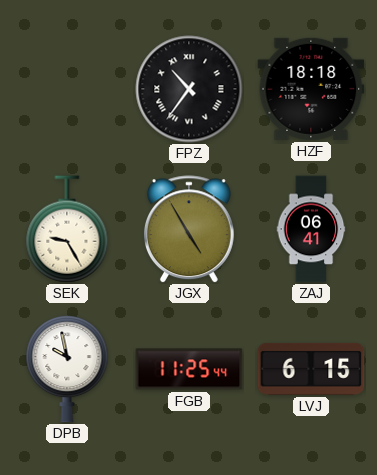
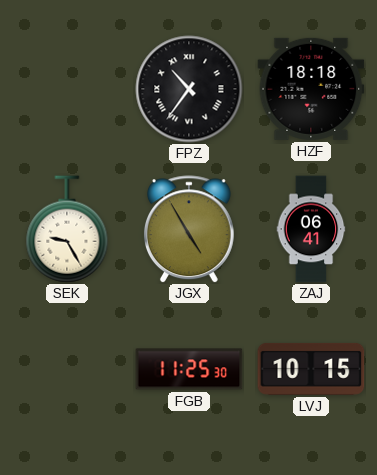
DPB: 9:58 -> none
FGB: 11:25:44 -> 11:25:30
LVJ: 6:15 -> 10:15
